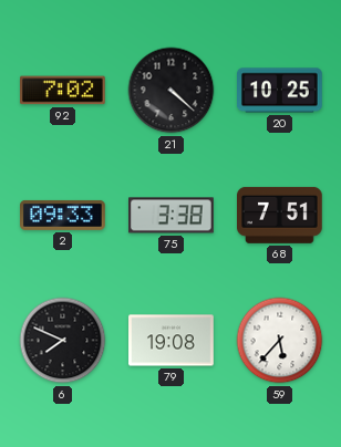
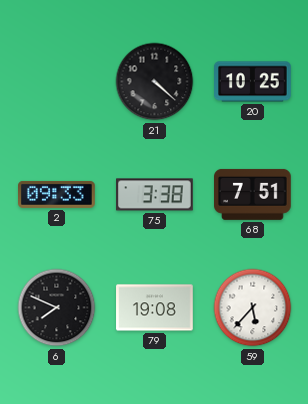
92: 7:02 -> none
